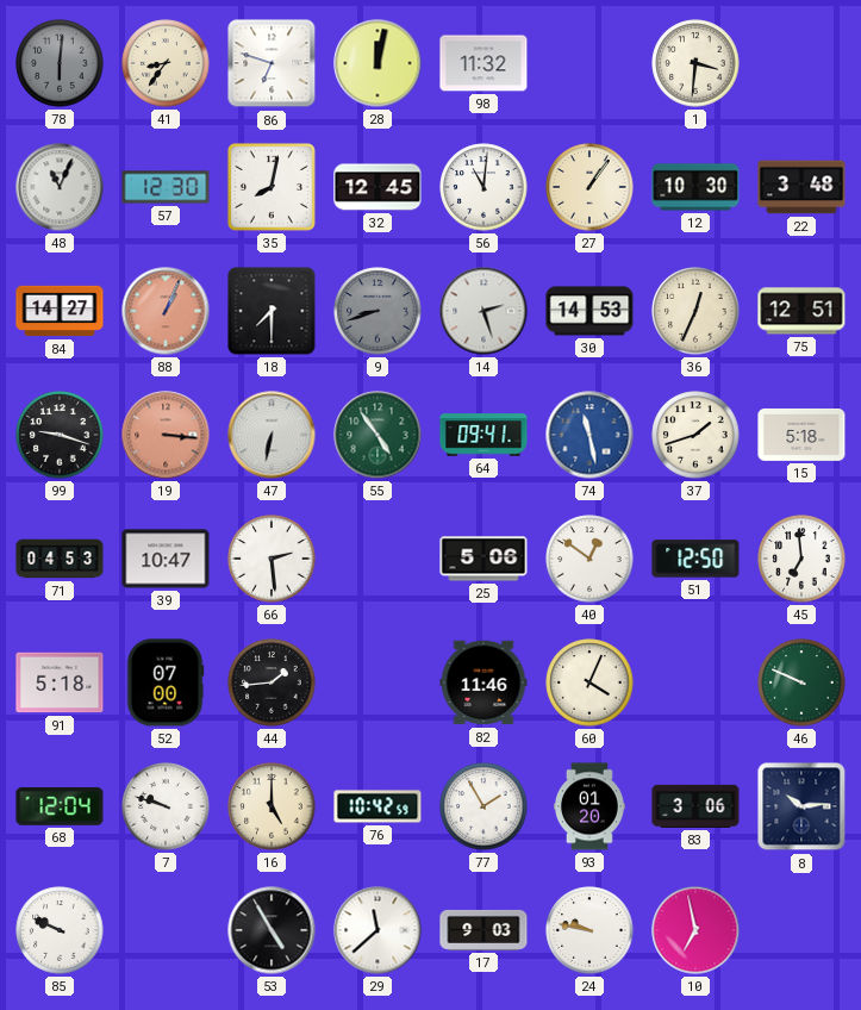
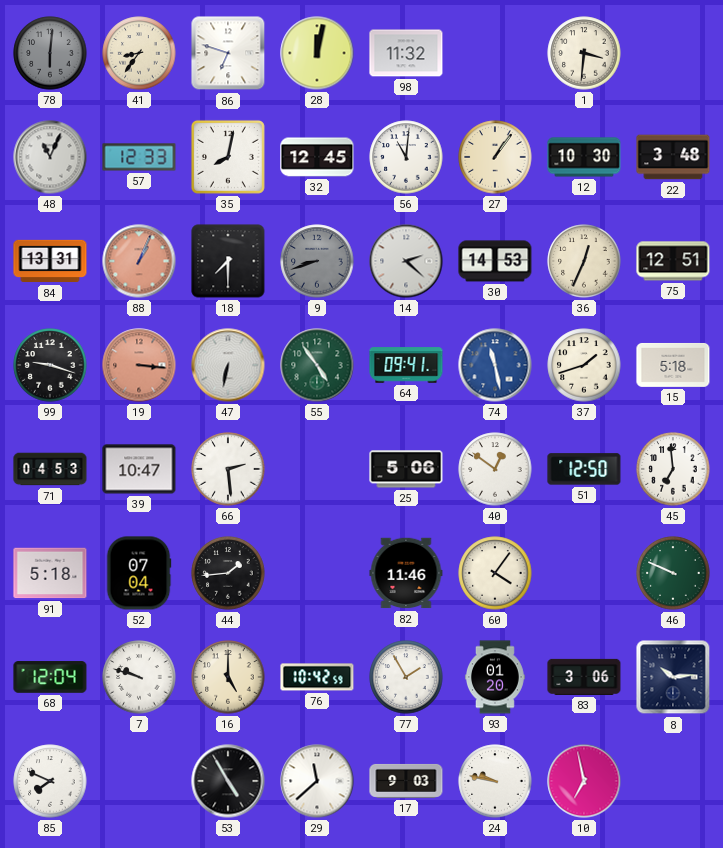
57: 12:30 -> 12:33
84: 14:27 -> 13:31
14: 2:27 -> 2:22
52: 07:00 -> 07:04
60: 4:04 -> 4:06
85: 9:49 -> 7:49
